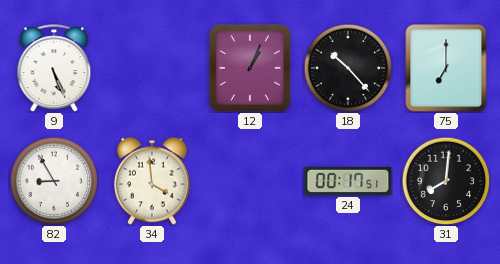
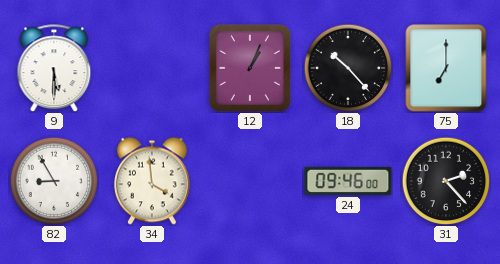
9: 5:26 -> 5:30
24: 00:17 -> 09:46
31: 8:01 -> 2:23
